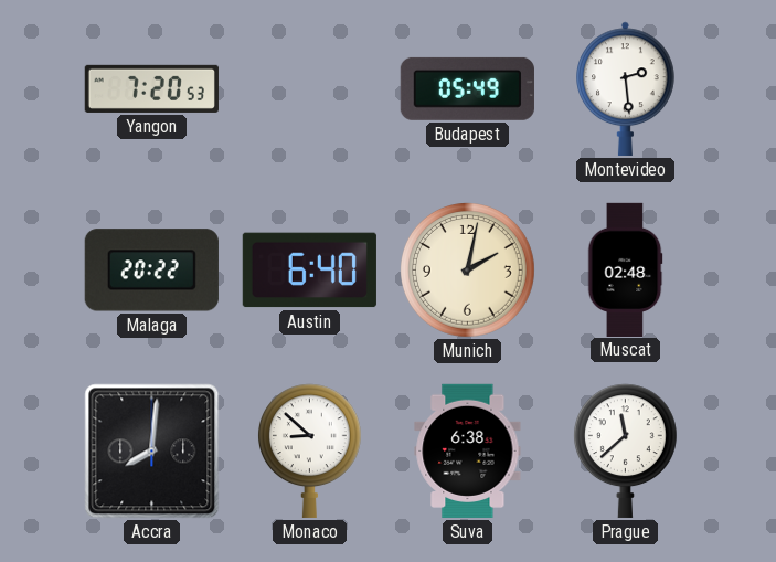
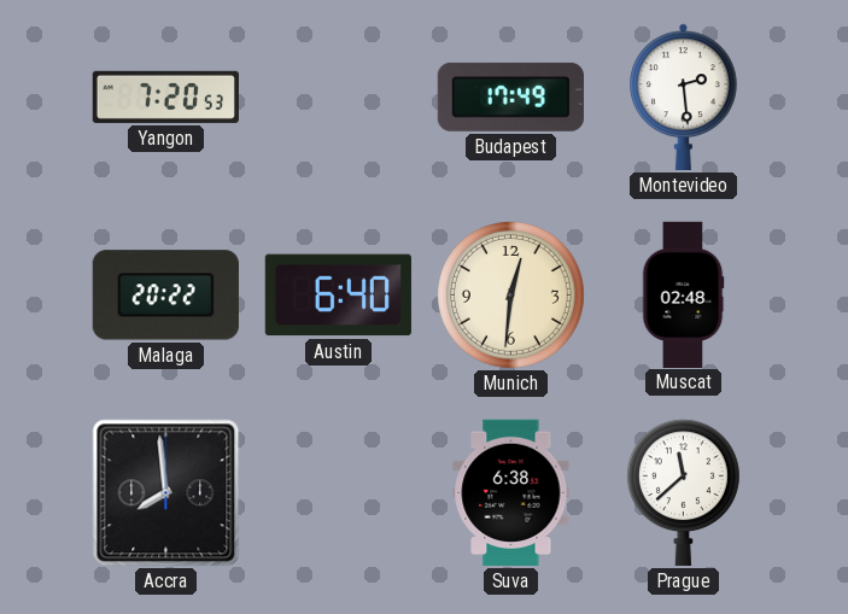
Budapest: 05:49 -> 17:49
Munich: 2:02 -> 12:31
Accra: 8:01 -> 7:59
Monaco: 8:52 -> none
